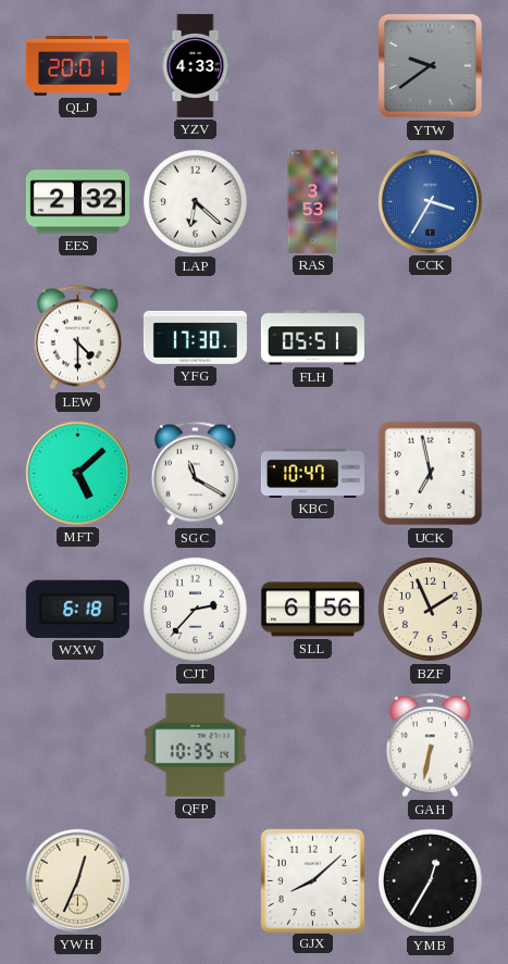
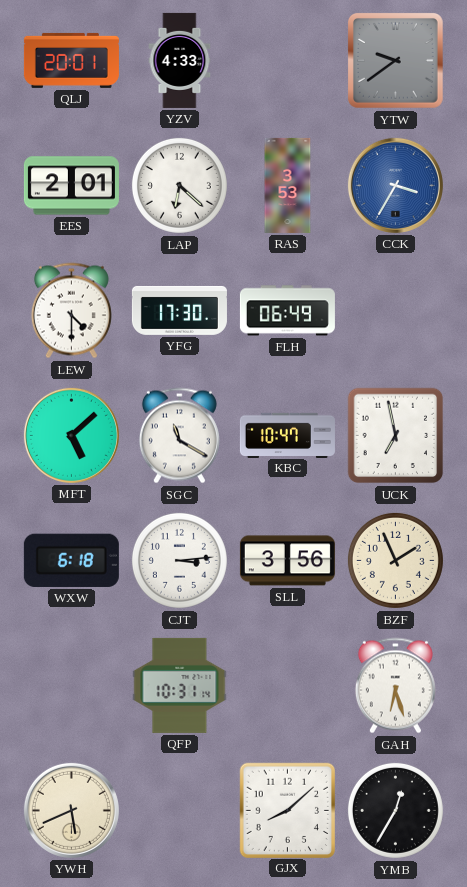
EES: 2:32 -> 2:01
FLH: 05:51 -> 06:49
CJT: 2:37 -> 3:14
SLL: 6:56 -> 3:56
QFP: 10:35 -> 10:31
GAH: 6:32 -> 6:27
YWH: 12:34 -> 5:41
